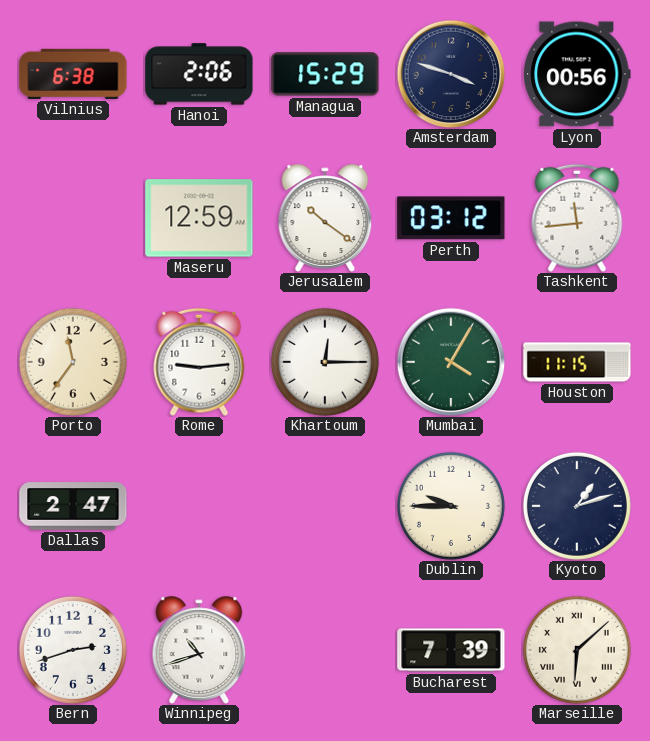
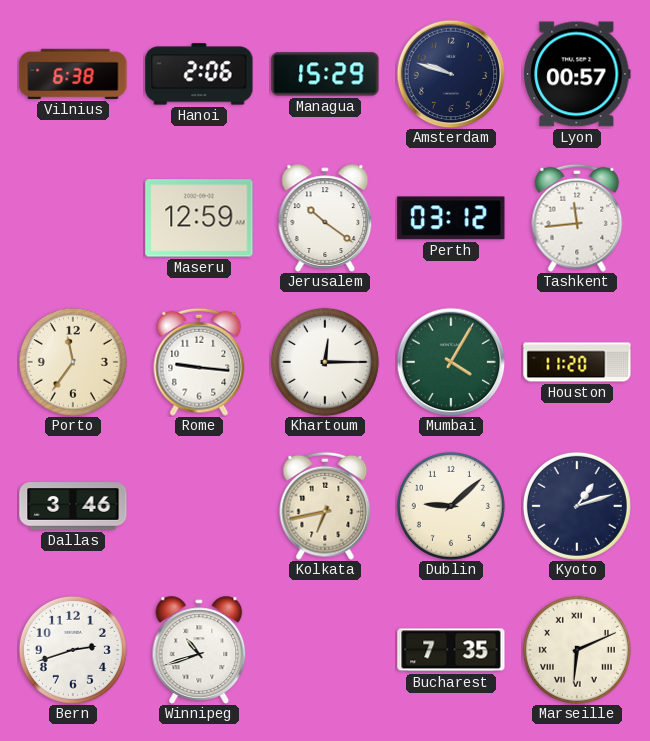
Amsterdam: 3:48 -> 9:48
Lyon: 00:56 -> 00:57
Rome: 9:14 -> 9:16
Houston: 11:15 -> 11:20
Dallas: 2:47 -> 3:46
Kolkata: none -> 6:43
Dublin: 9:45 -> 9:08
Bucharest: 7:39 -> 7:35
Marseille: 6:08 -> 6:11
